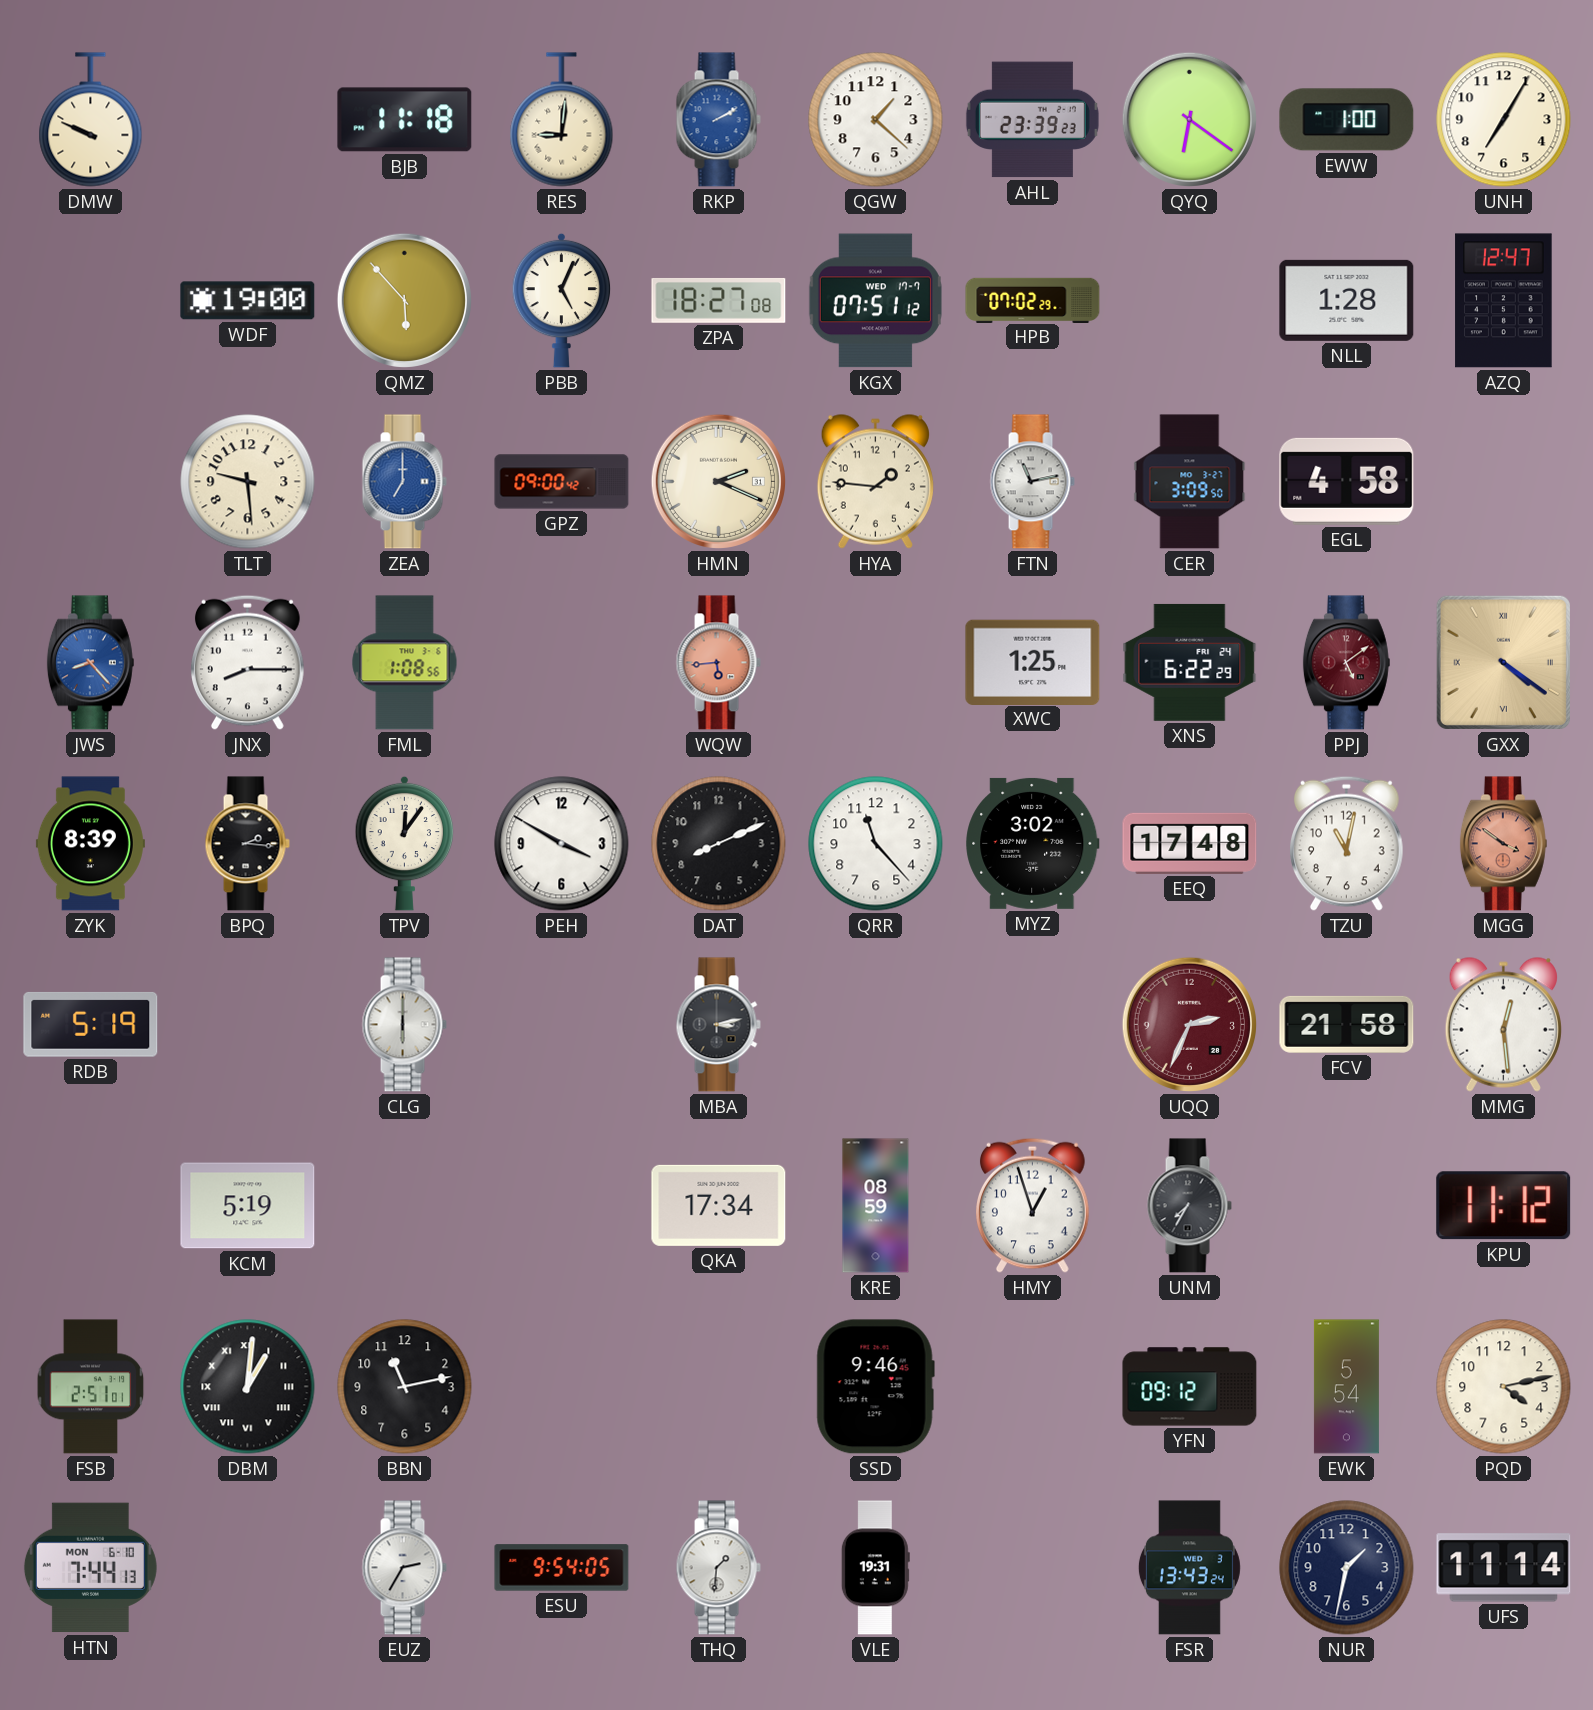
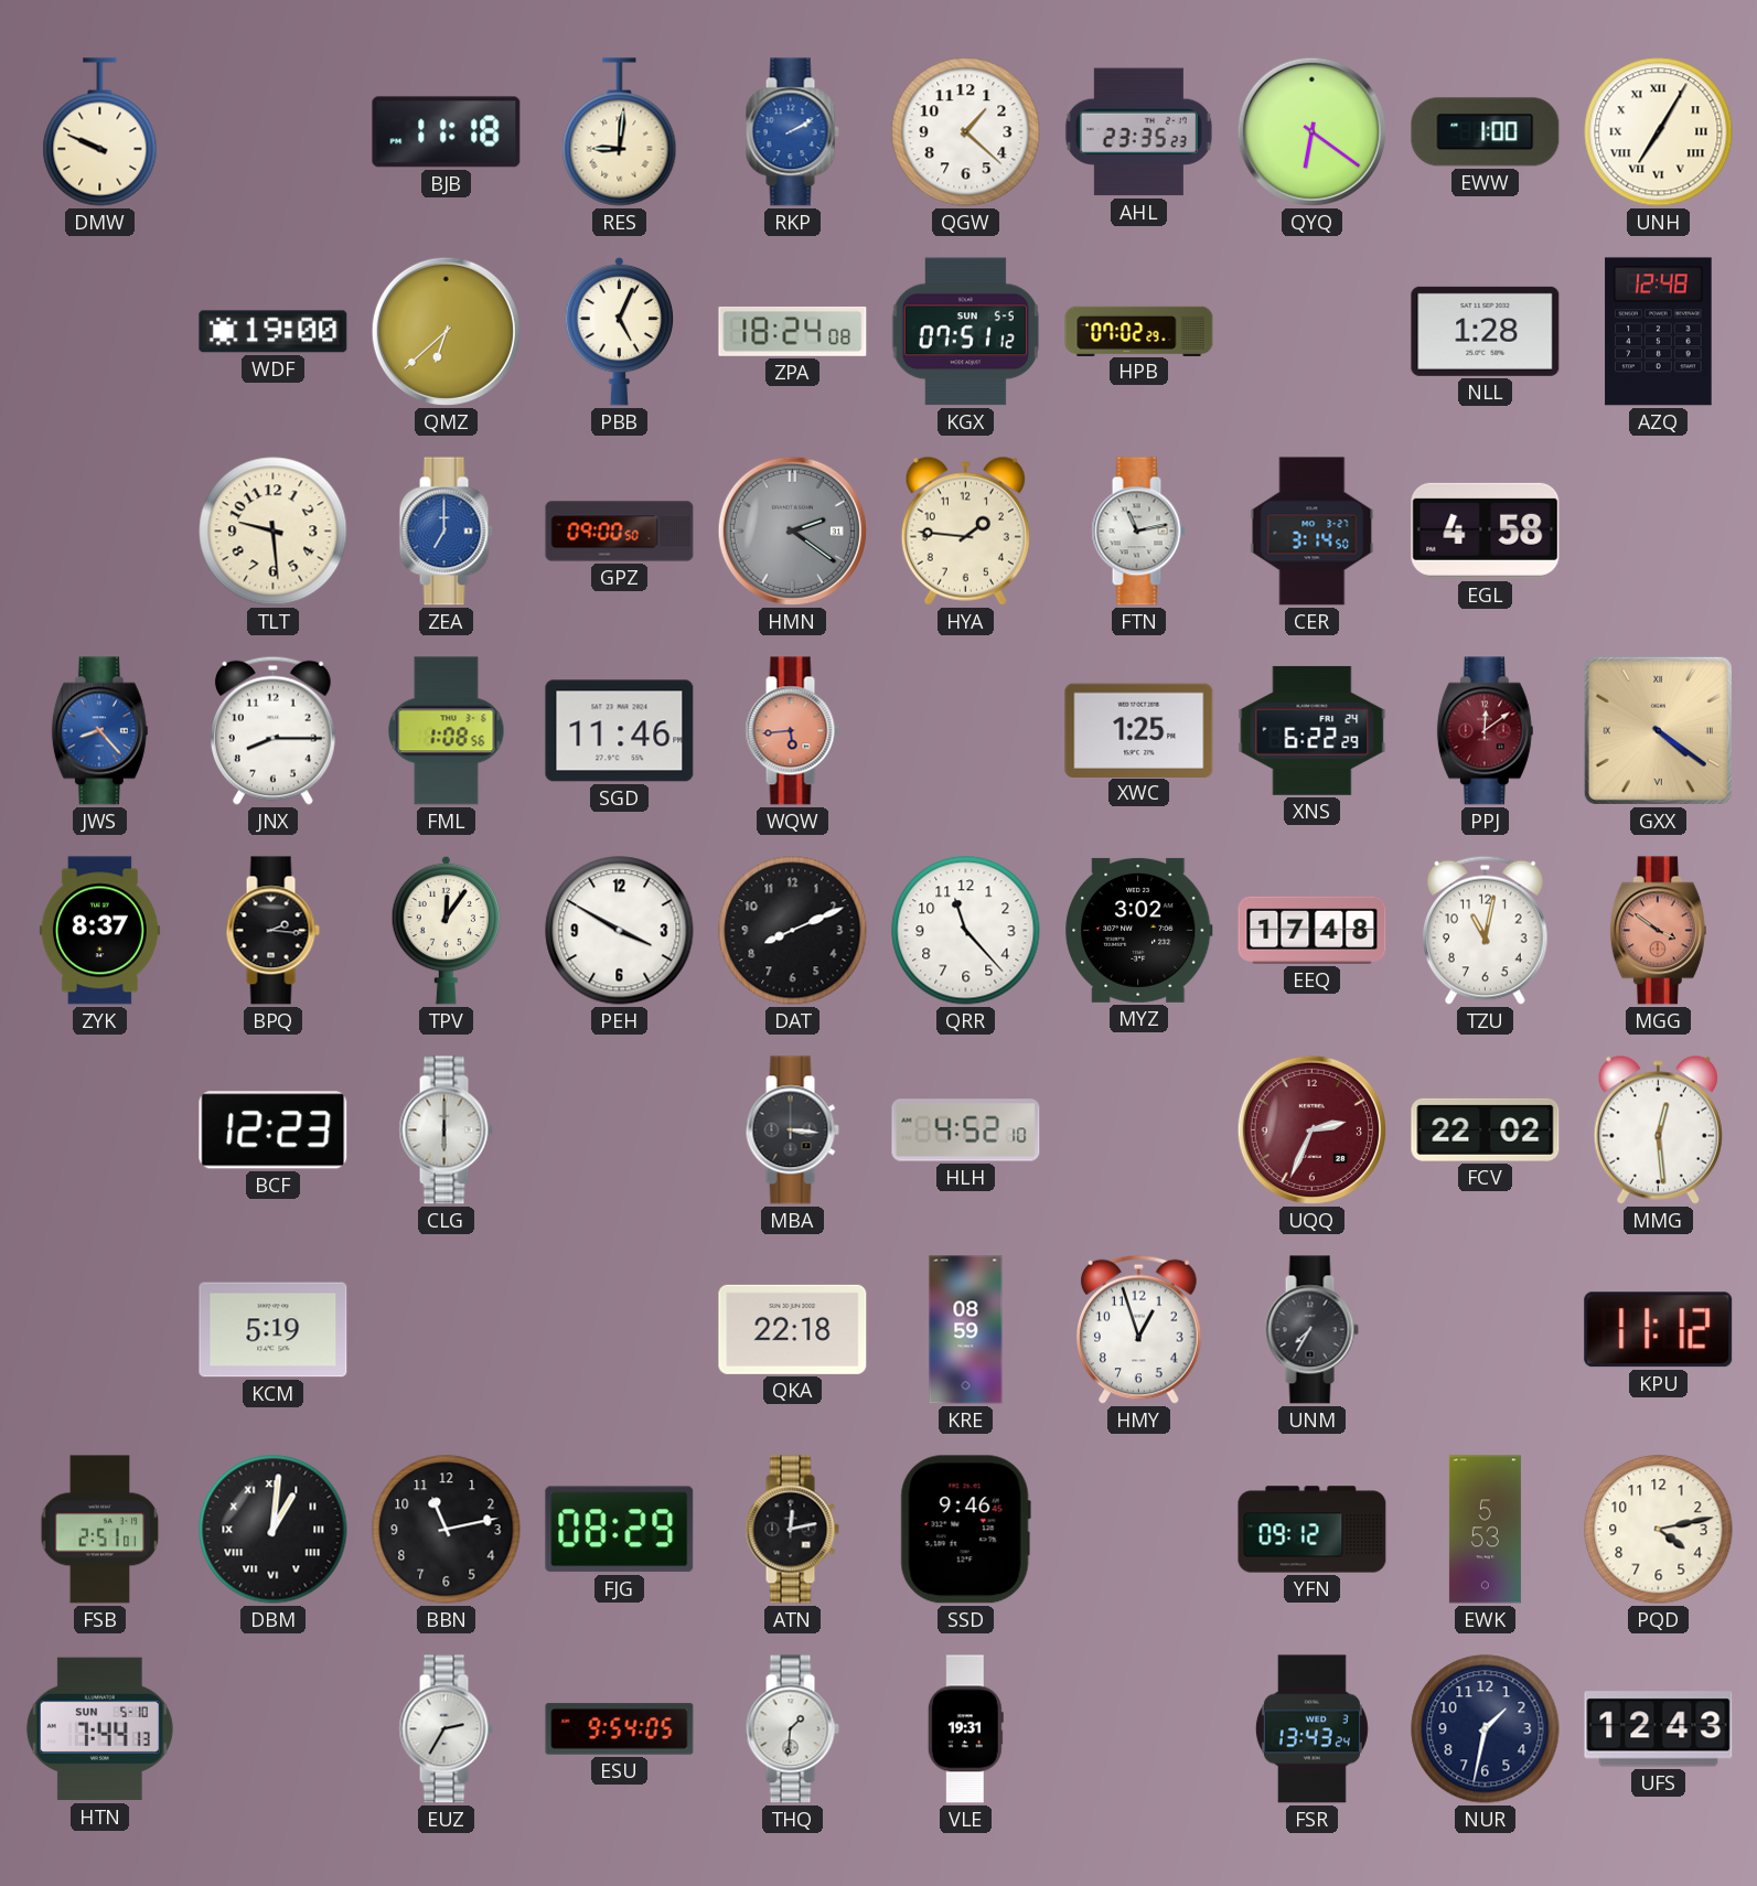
AHL: 23:39 -> 23:35
UNH numerals: Arabic -> Roman
QMZ: 5:53 -> 6:38
ZPA: 18:27 -> 18:24
KGX date: WED 17-7 -> SUN 5-5
AZQ: 12:47 -> 12:48
GPZ: 09:00:42 -> 09:00:50
HMN: 2:19 -> 2:21
HMN dial: cream -> grey
CER: 3:09 -> 3:14
SGD: none -> 11:46
PPJ: 5:09 -> 12:09
ZYK: 8:39 -> 8:37
RDB: 5:19 -> none
BCF: none -> 12:23
MBA: 3:13 -> 3:16
HLH: none -> 4:52
FCV: 21:58 -> 22:02
QKA: 17:34 -> 22:18
FJG: none -> 08:29
ATN: none -> 12:13
EWK: 5:54 -> 5:53
HTN date: MON 6-10 -> SUN 5-10
UFS: 11:14 -> 12:43
